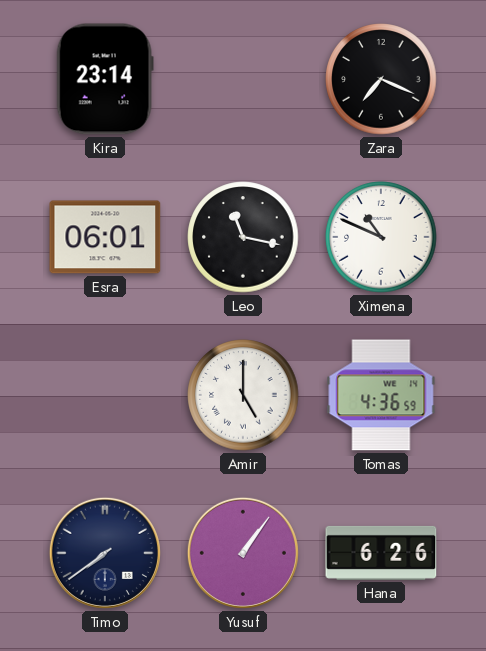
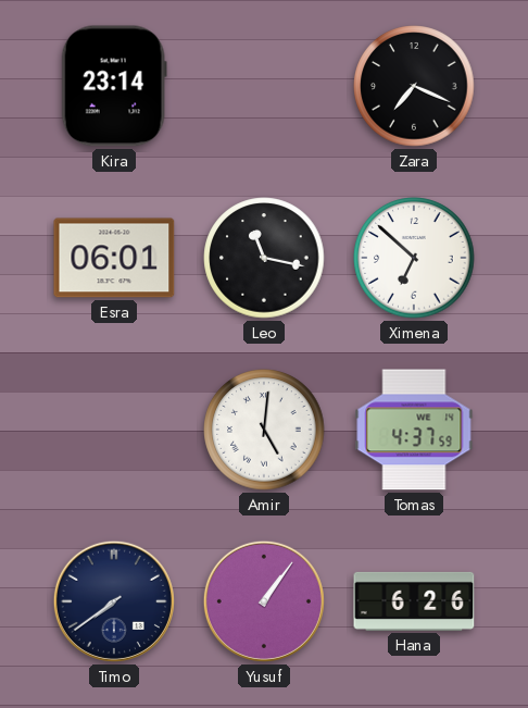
Ximena: 10:49 -> 6:52
Amir: 5:00 -> 5:01
Tomas: 4:36 -> 4:37
